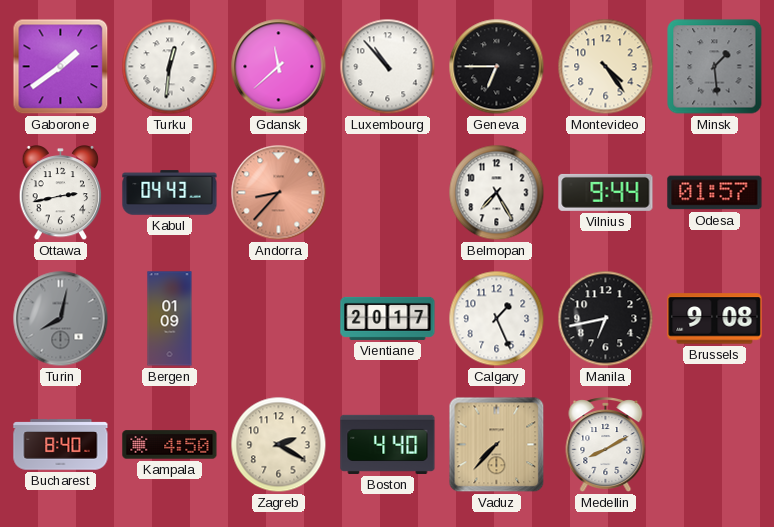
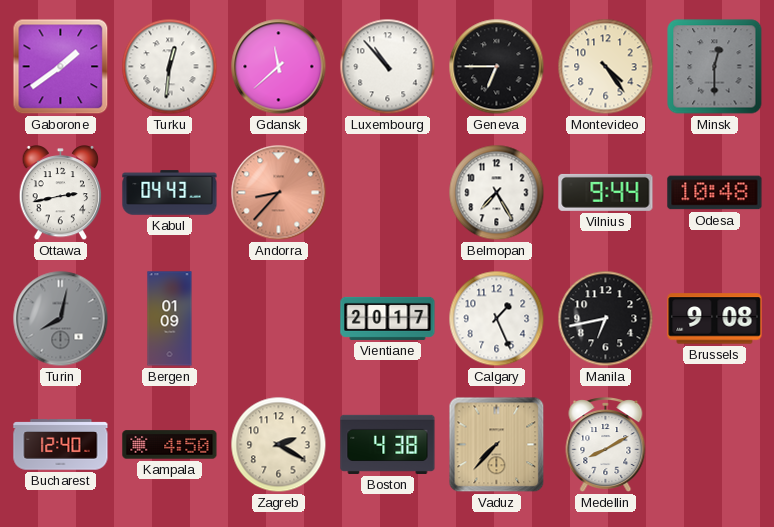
Minsk: 1:29 -> 12:30
Odesa: 01:57 -> 10:48
Bucharest: 8:40 -> 12:40
Boston: 4:40 -> 4:38
